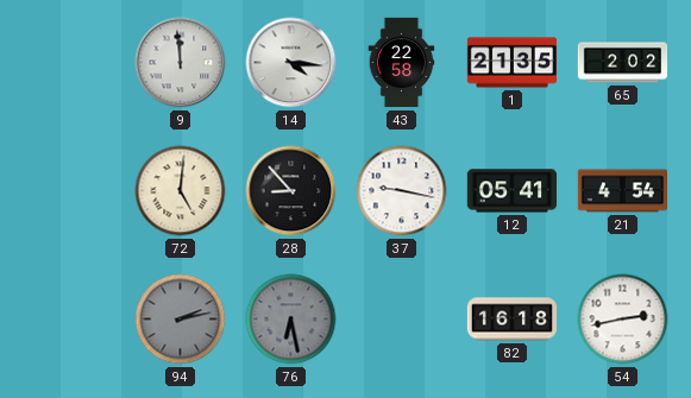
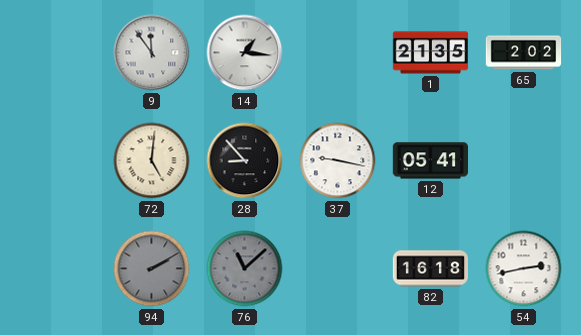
9: 11:59 -> 11:54
14: 4:16 -> 1:16
43: 22:58 -> none
21: 4:54 -> none
94: 2:13 -> 2:10
76: 6:28 -> 11:08
